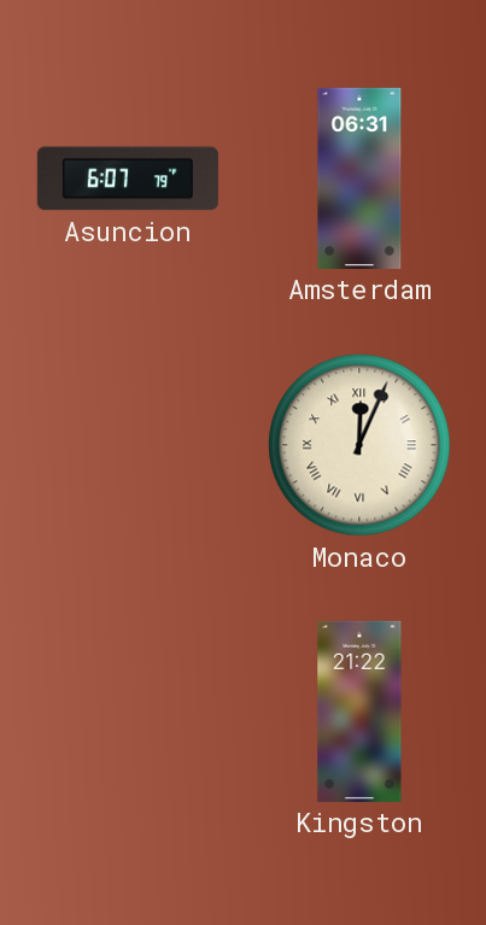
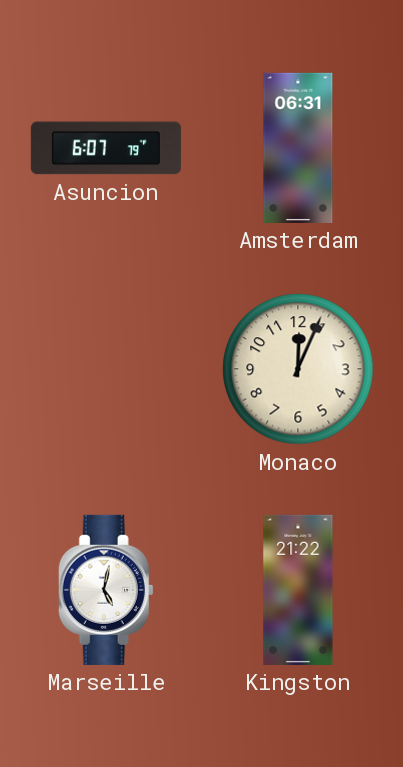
Monaco numerals: Roman -> Arabic
Marseille: none -> 5:02
